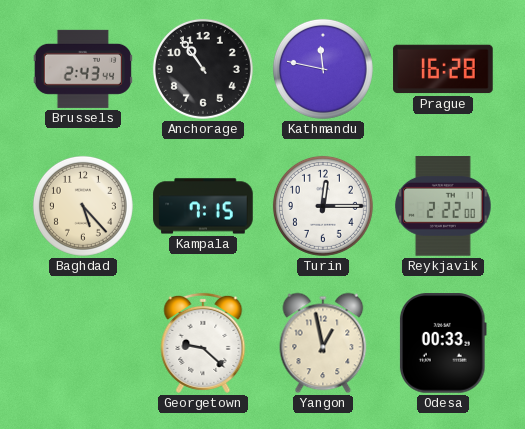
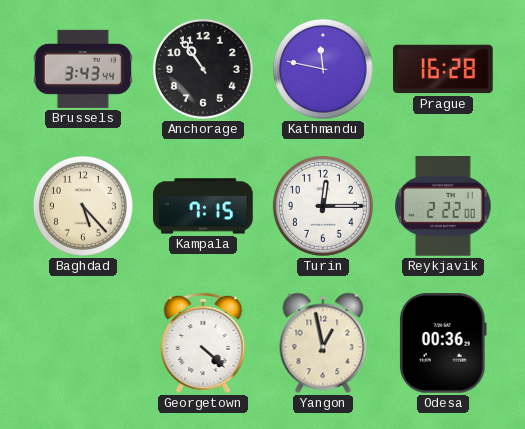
Brussels: 2:43 -> 3:43
Georgetown: 9:22 -> 4:22
Odesa: 00:33 -> 00:36
